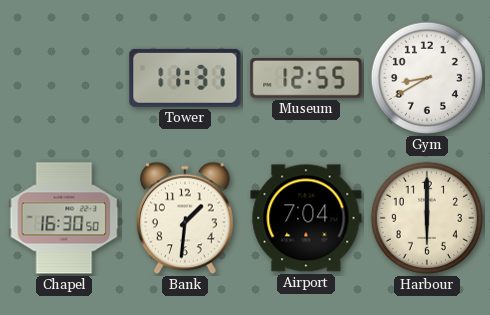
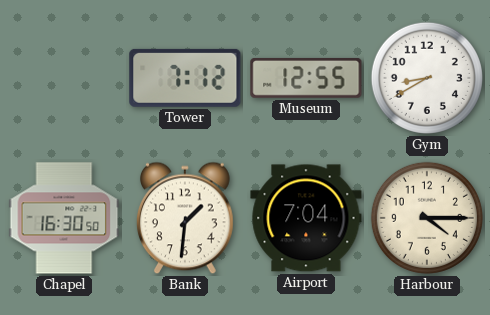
Tower: 11:31 -> 7:12
Harbour: 6:00 -> 4:15
